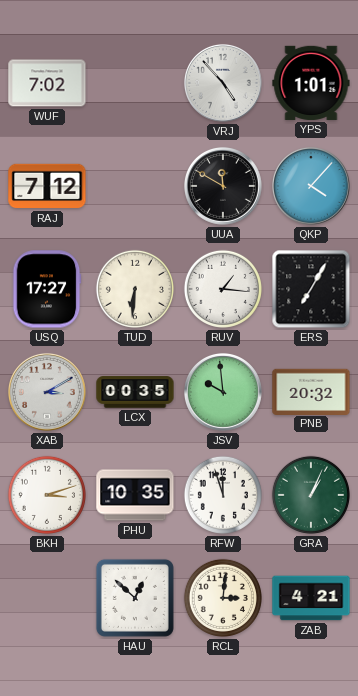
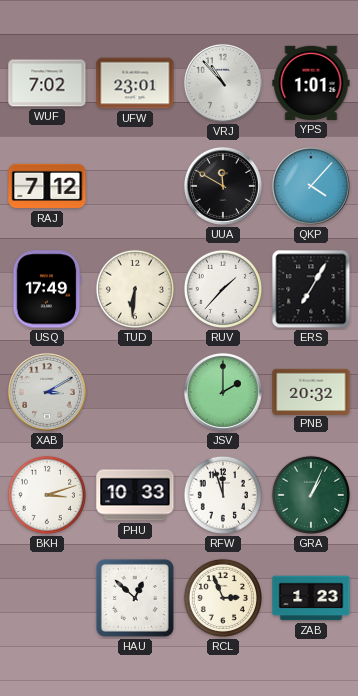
UFW: none -> 23:01
VRJ: 4:53 -> 10:53
USQ: 17:27 -> 17:49
RUV: 1:16 -> 1:37
LCX: 00:35 -> none
JSV: 9:59 -> 2:00
PHU: 10:35 -> 10:33
RCL: 3:01 -> 2:56
ZAB: 4:21 -> 1:23
